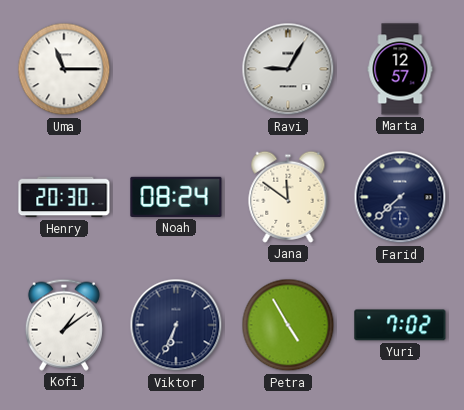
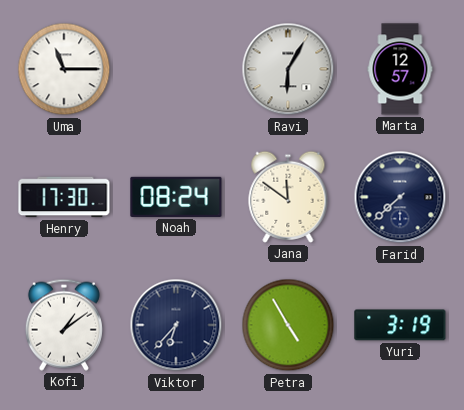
Ravi: 9:05 -> 6:05
Henry: 20:30 -> 17:30
Viktor: 6:34 -> 6:37
Yuri: 7:02 -> 3:19
